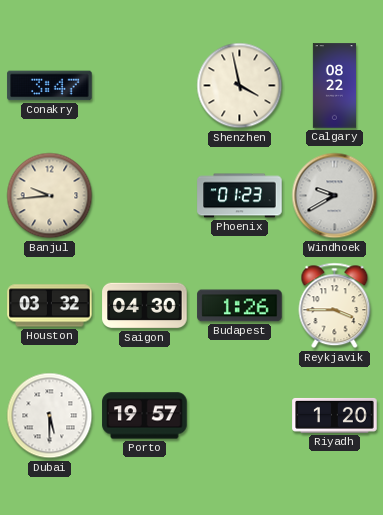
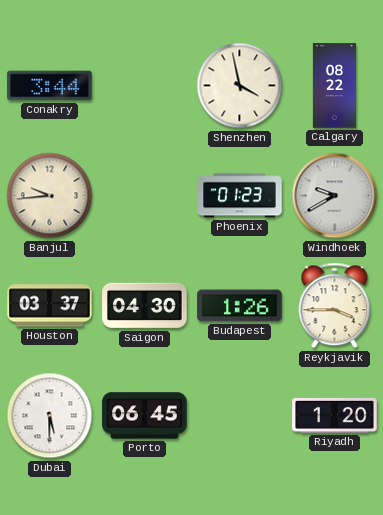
Conakry: 3:47 -> 3:44
Houston: 03:32 -> 03:37
Porto: 19:57 -> 06:45
